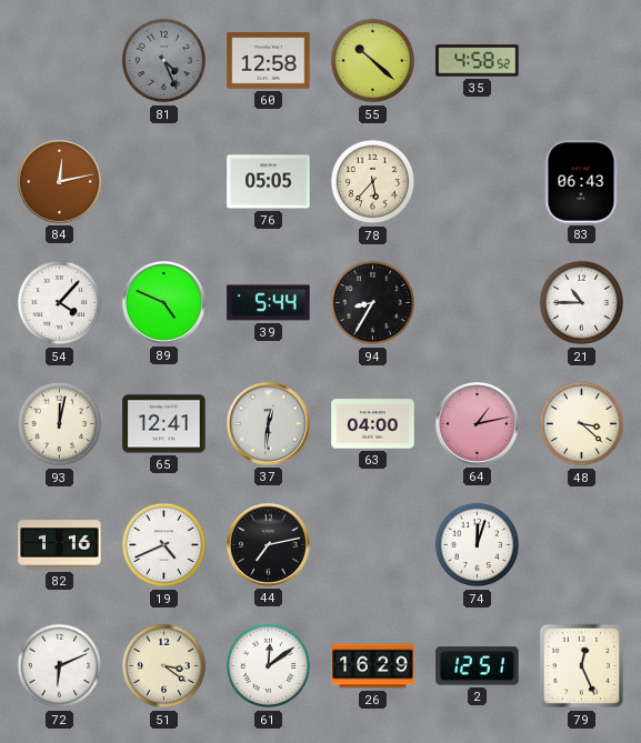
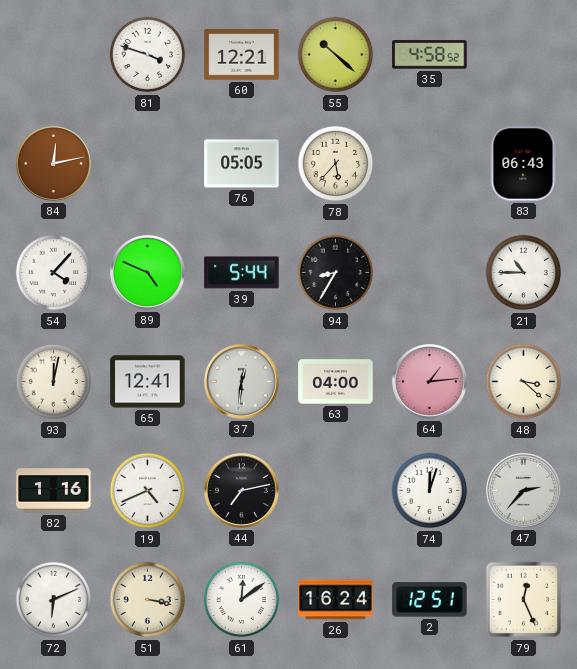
81: 4:26 -> 3:48
81 dial: grey -> white
60: 12:58 -> 12:21
64: 1:13 -> 1:14
47: none -> 2:37
51: 3:21 -> 3:17
26: 16:29 -> 16:24
